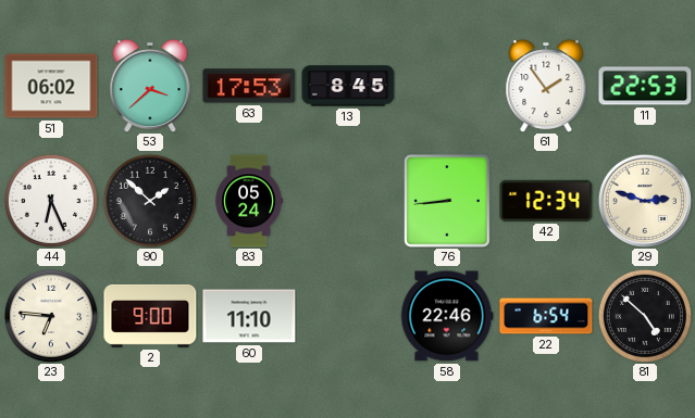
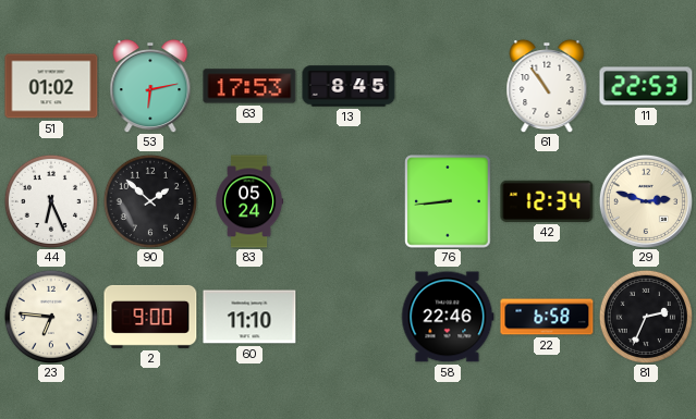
51: 06:02 -> 01:02
53: 3:38 -> 6:13
61: 1:54 -> 10:54
22: 6:54 -> 6:58
81: 4:52 -> 2:34
